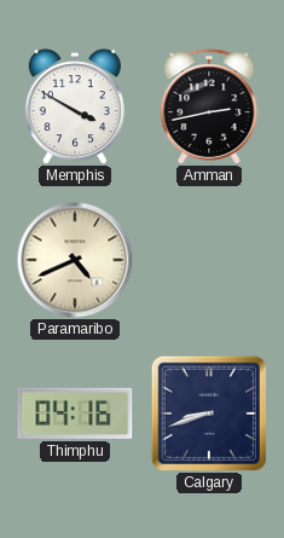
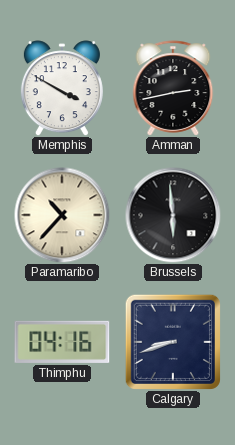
Paramaribo: 4:41 -> 10:37
Brussels: none -> 5:59
